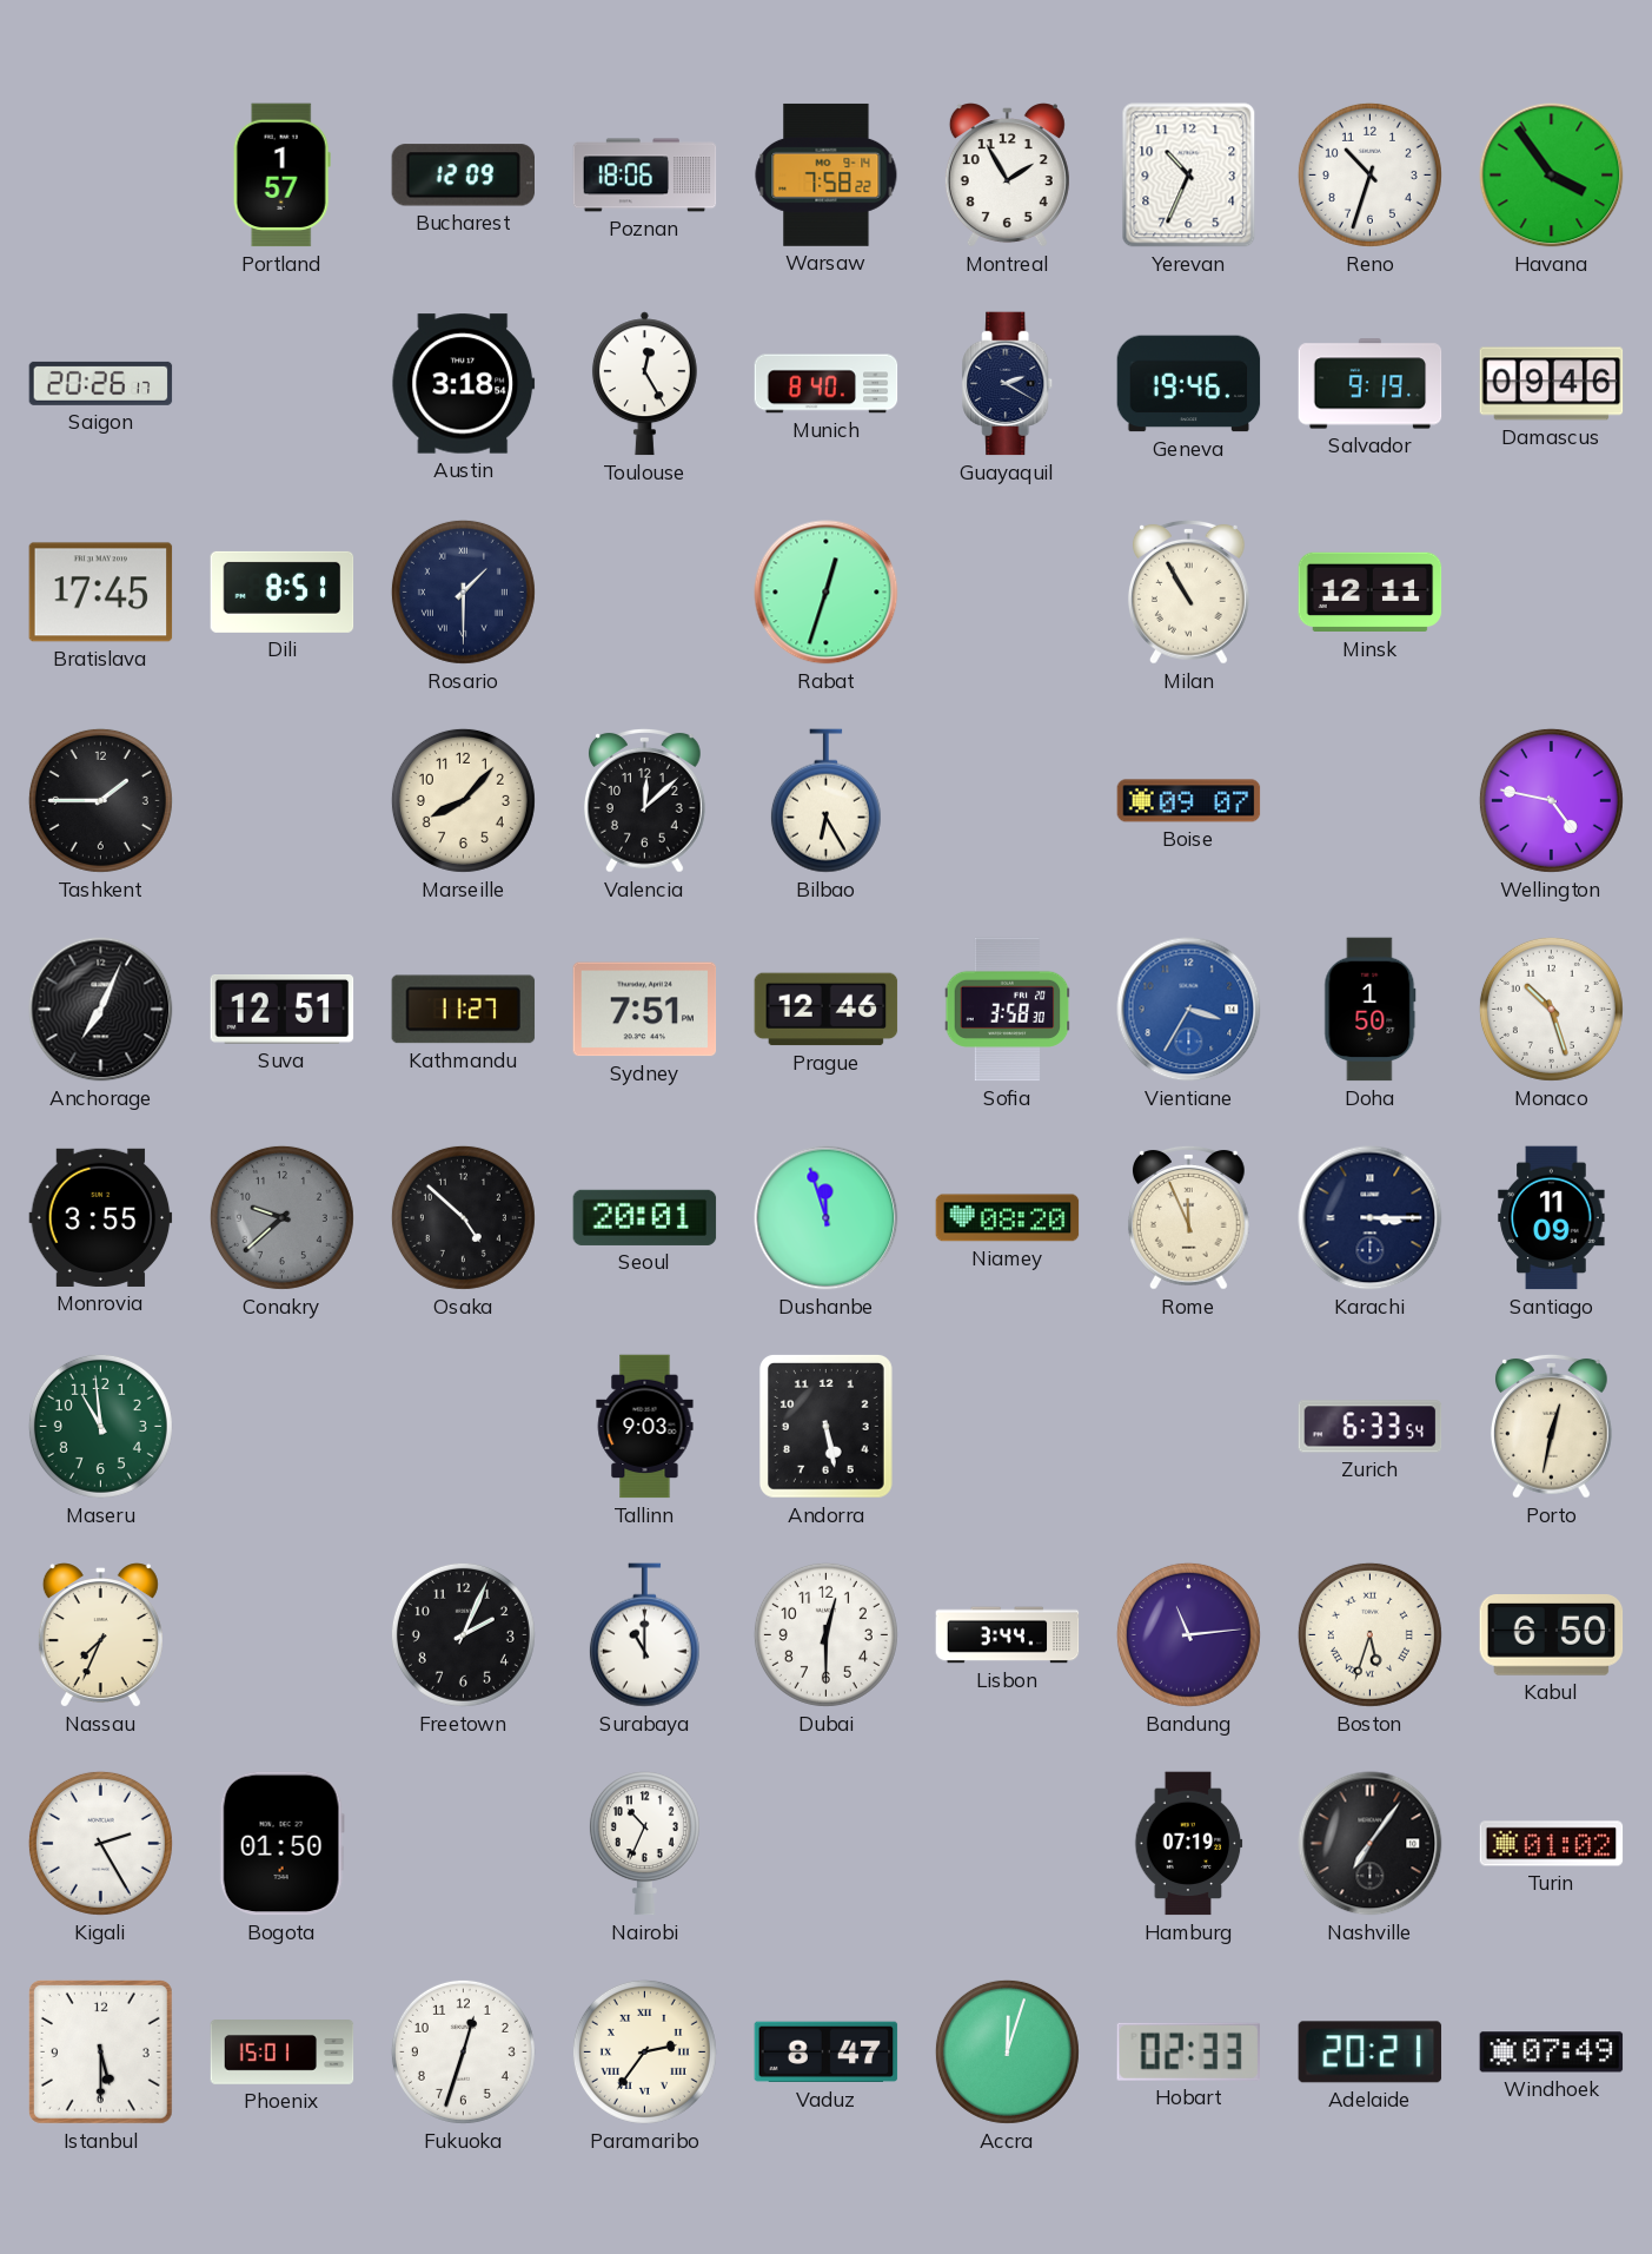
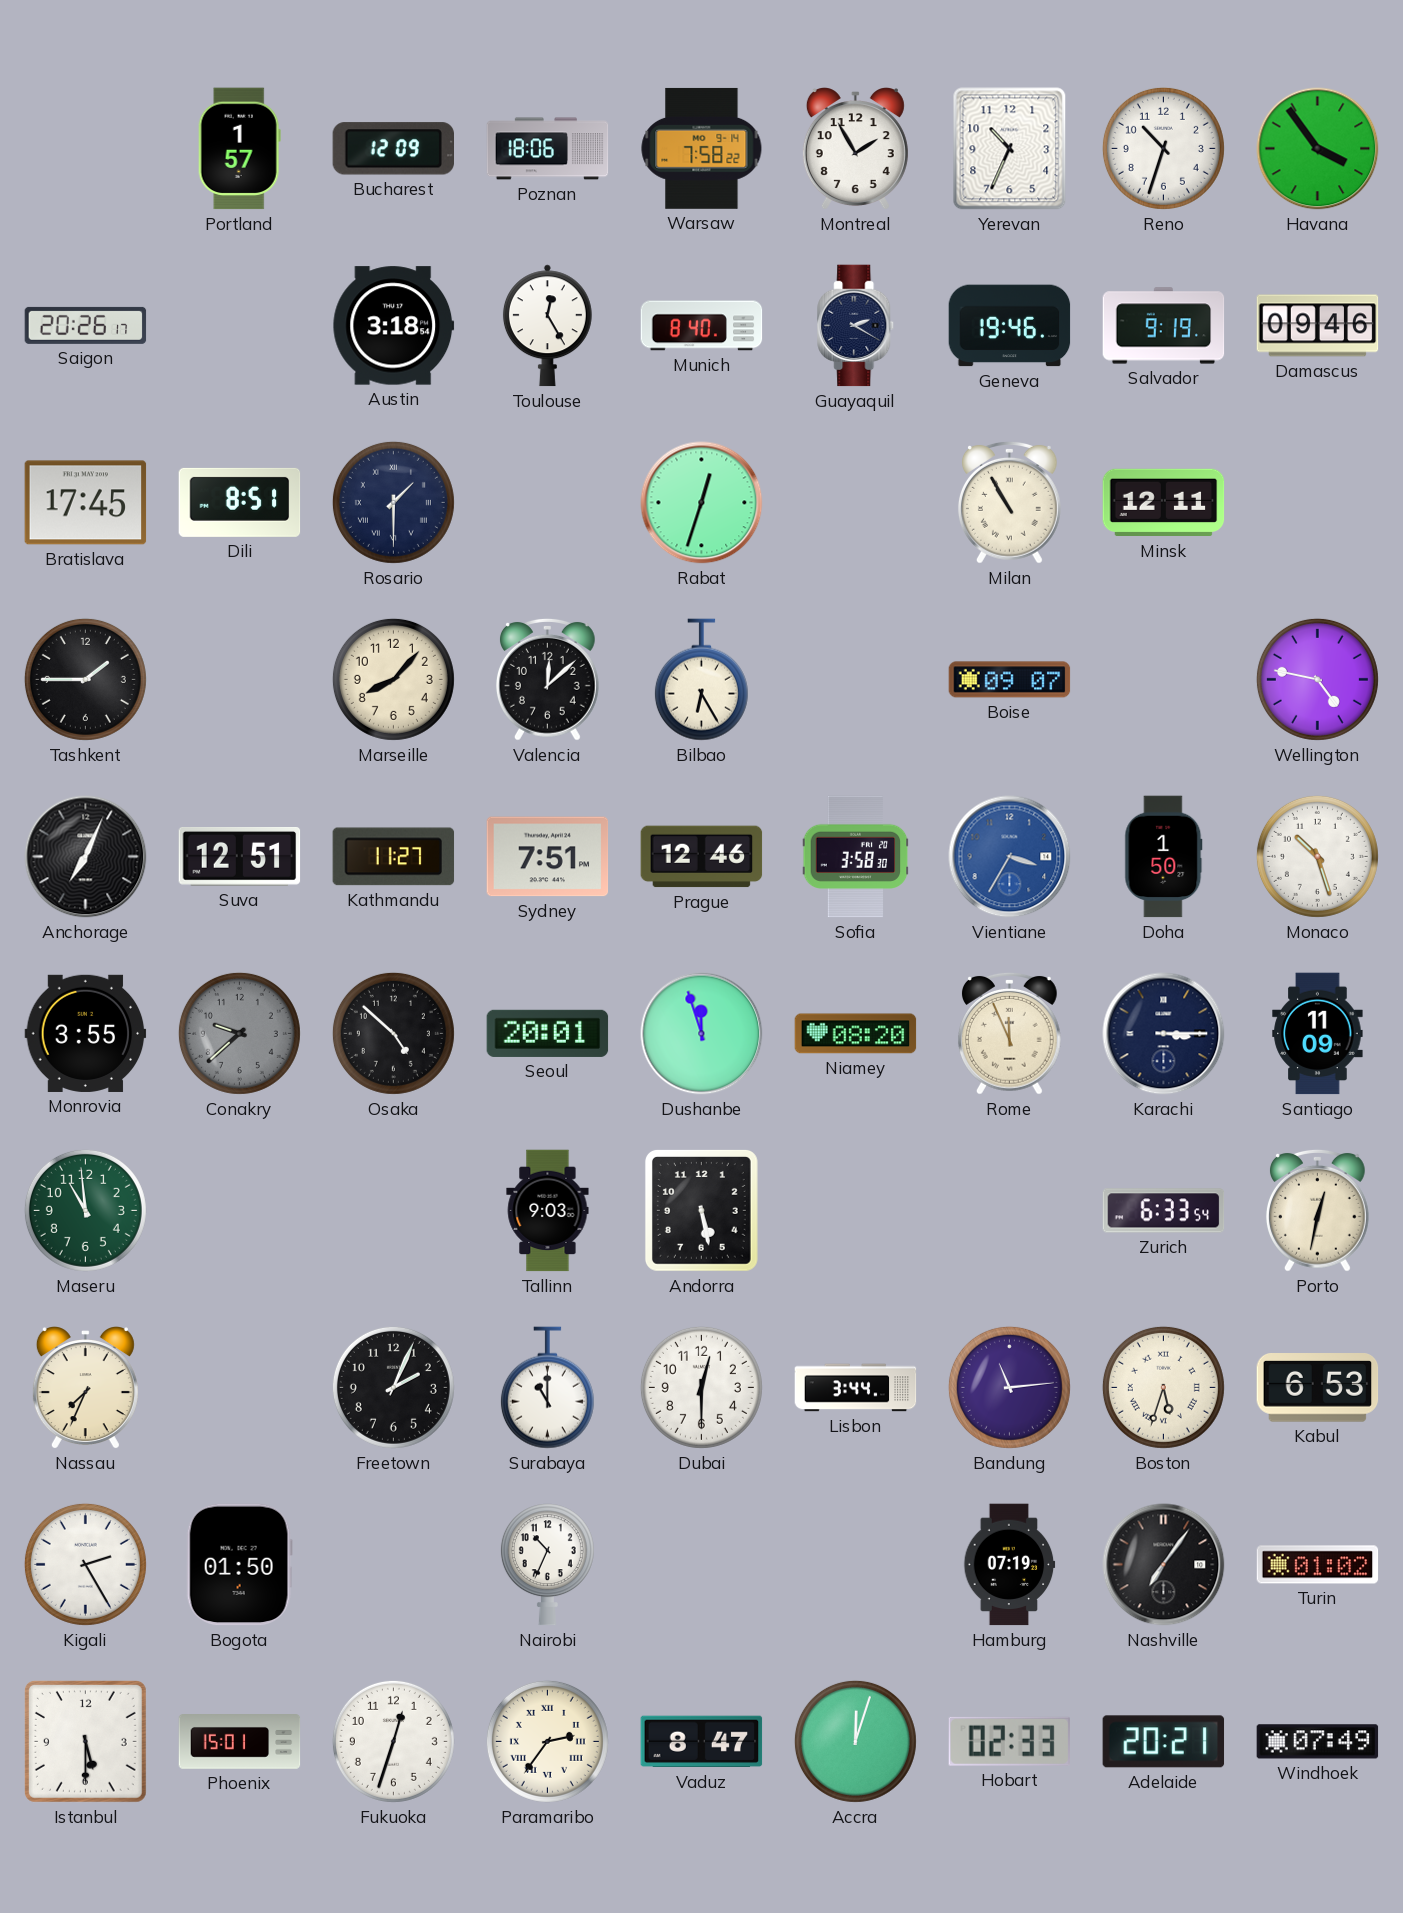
Kabul: 6:50 -> 6:53
